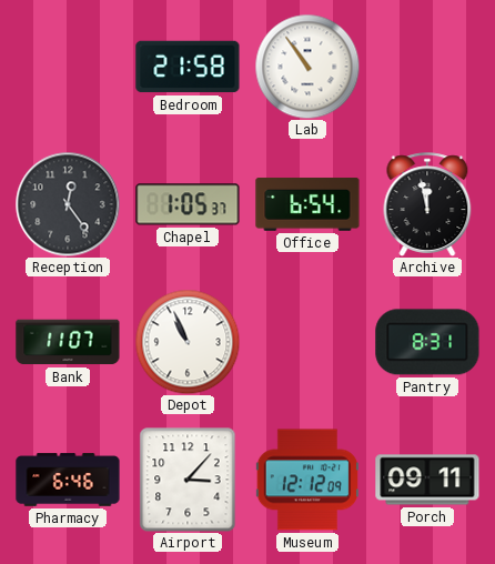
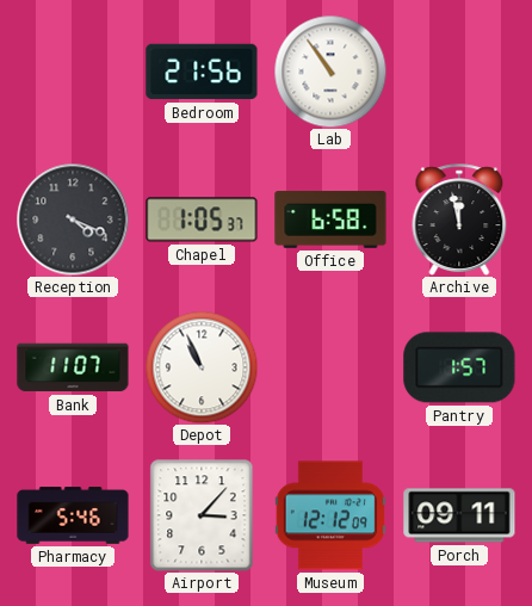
Bedroom: 21:58 -> 21:56
Reception: 12:24 -> 4:19
Office: 6:54 -> 6:58
Pantry: 8:31 -> 1:57
Pharmacy: 6:46 -> 5:46
